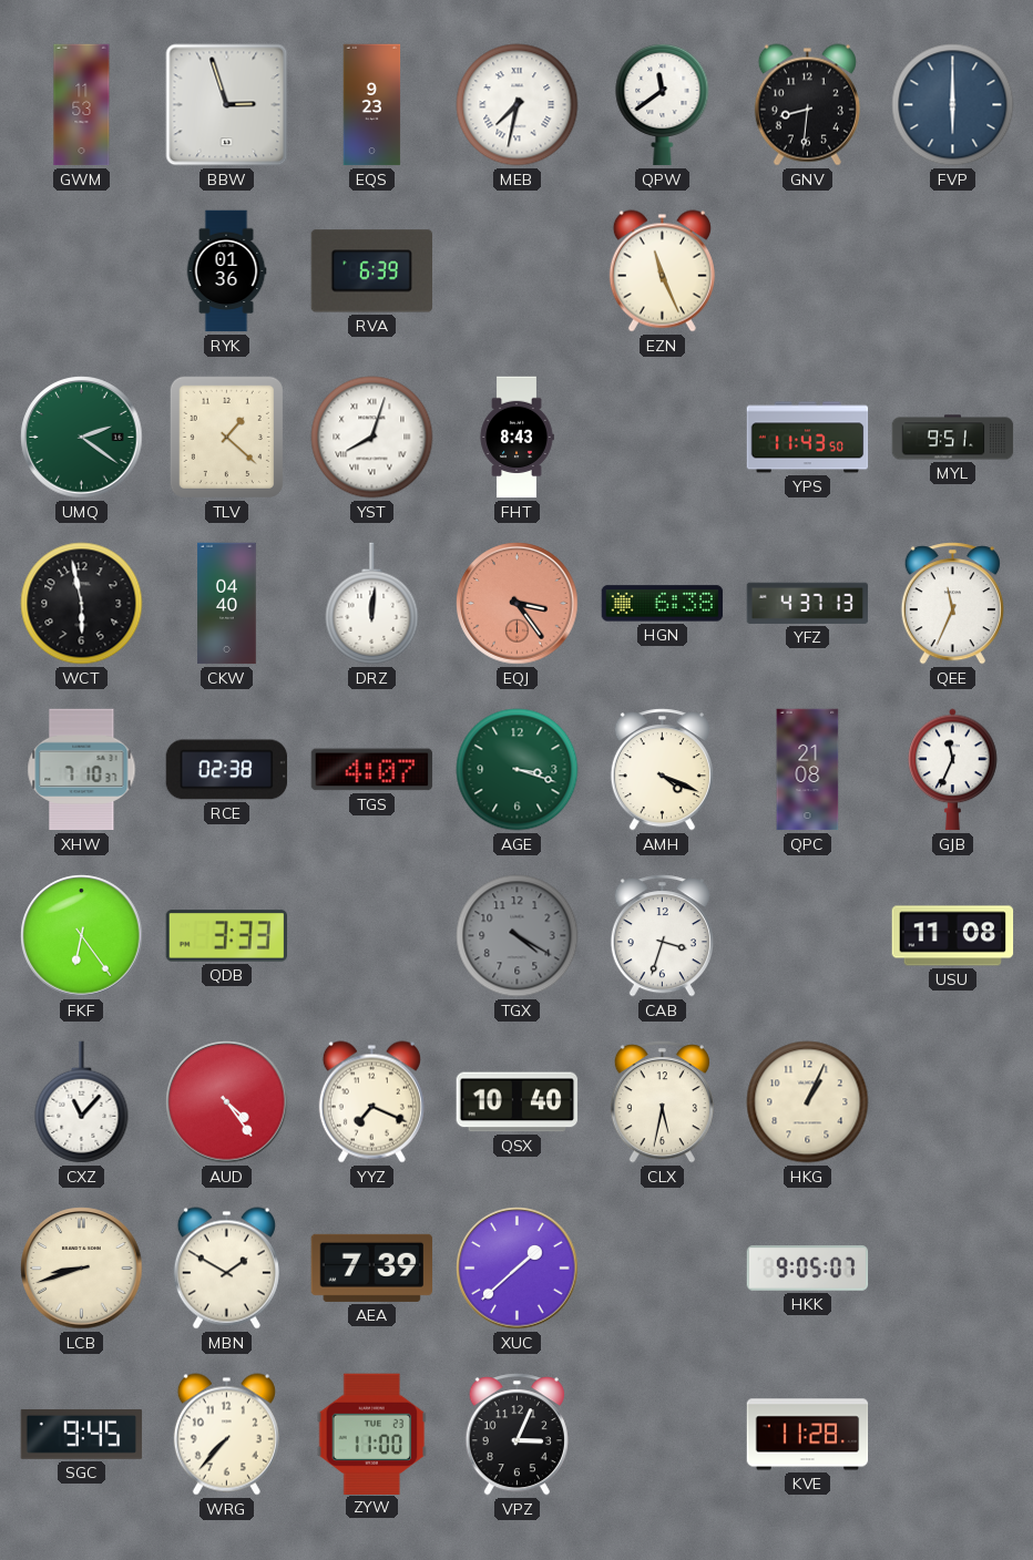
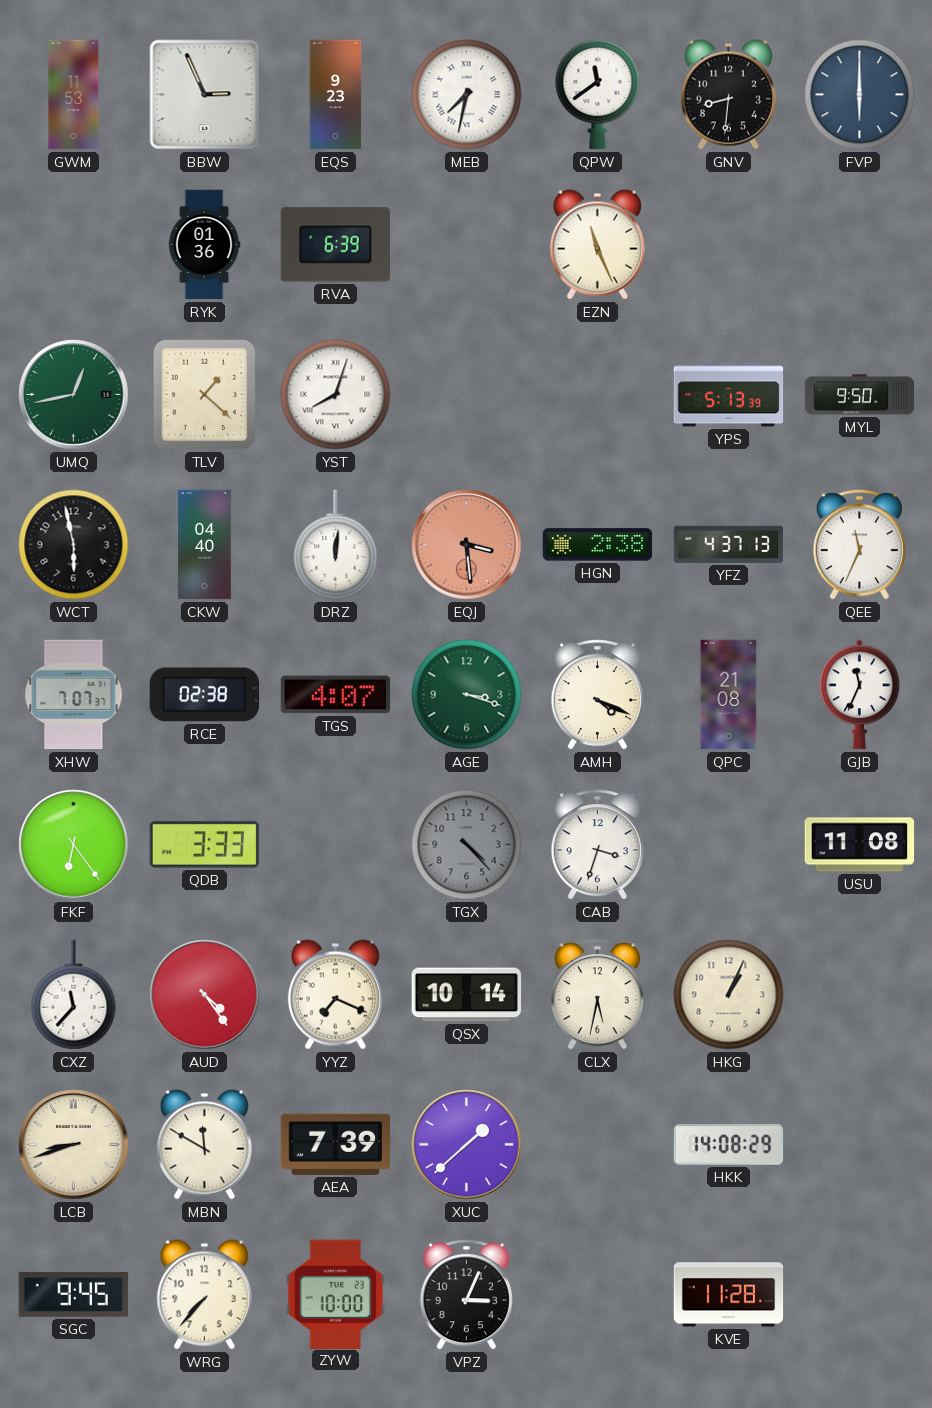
BBW: 2:57 -> 2:56
UMQ: 2:21 -> 12:43
FHT: 8:43 -> none
YPS: 11:43 -> 5:13
MYL: 9:51 -> 9:50
EQJ: 3:24 -> 3:29
HGN: 6:38 -> 2:38
XHW: 7:10 -> 7:07
TGX: 4:20 -> 4:23
CXZ: 11:07 -> 11:37
QSX: 10:40 -> 10:14
MBN: 1:50 -> 11:50
HKK: 9:05 -> 14:08
ZYW: 11:00 -> 10:00
